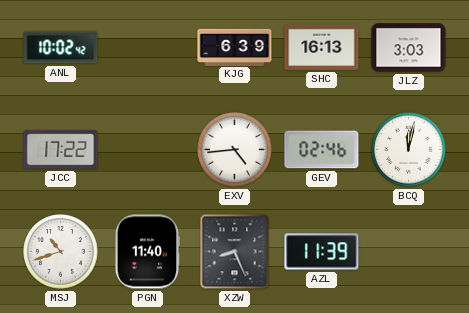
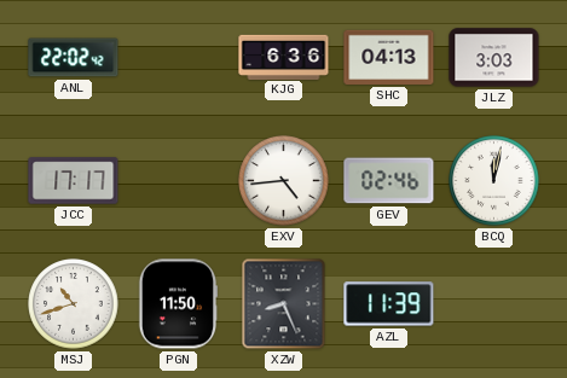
ANL: 10:02 -> 22:02
KJG: 6:39 -> 6:36
SHC: 16:13 -> 04:13
JCC: 17:22 -> 17:17
PGN: 11:40 -> 11:50
